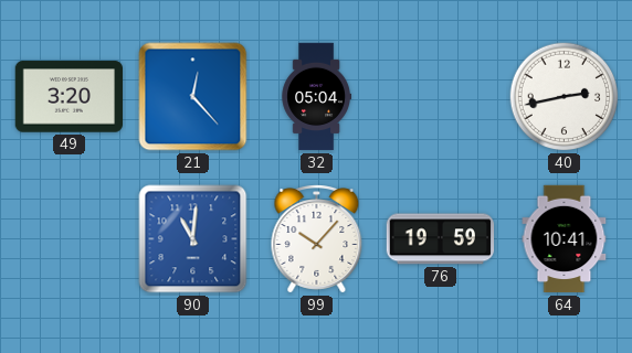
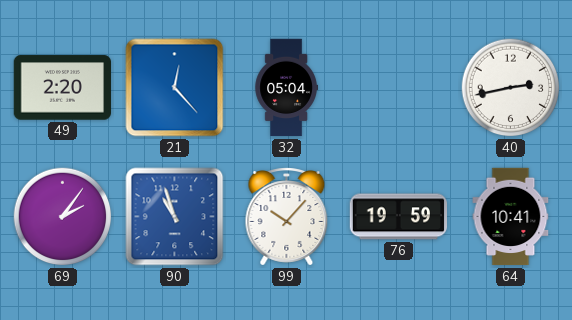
49: 3:20 -> 2:20
69: none -> 2:06
90: 11:01 -> 10:57
